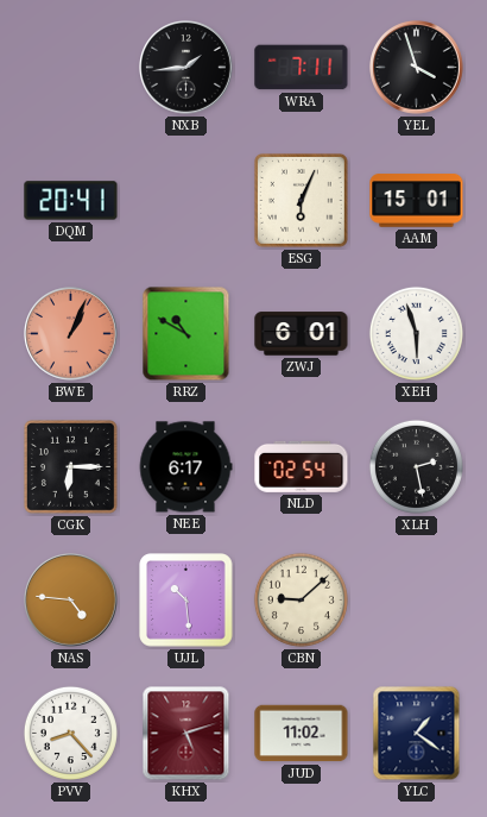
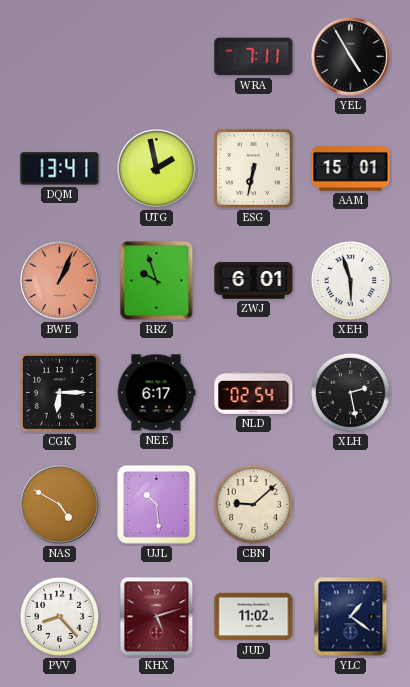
NXB: 1:44 -> none
YEL: 3:57 -> 4:55
DQM: 20:41 -> 13:41
UTG: none -> 1:58
ESG: 6:04 -> 6:32
RRZ: 10:50 -> 9:57
NAS: 4:46 -> 4:50
